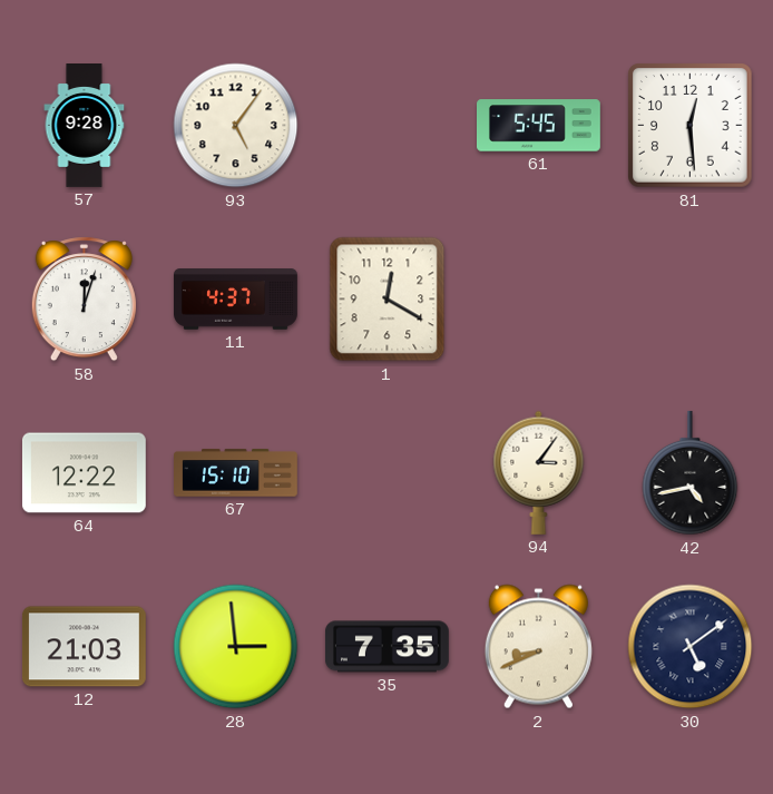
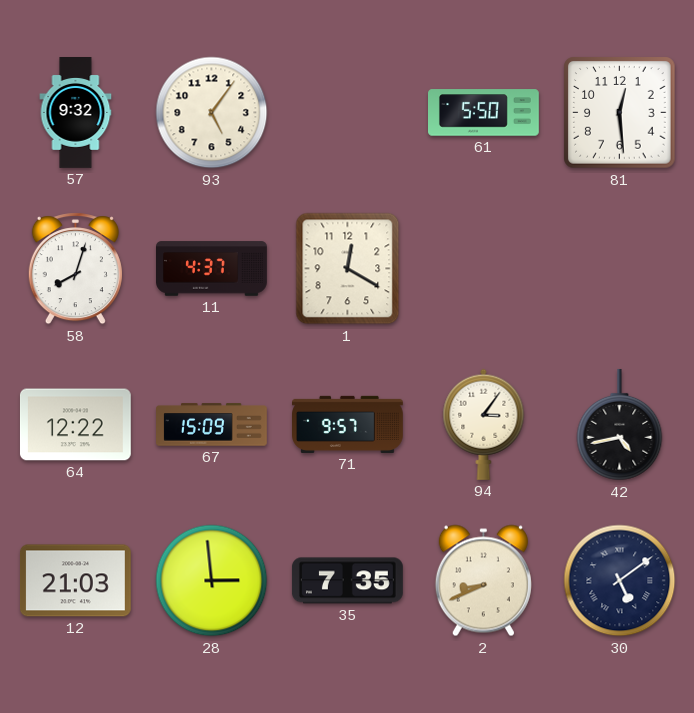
57: 9:28 -> 9:32
61: 5:45 -> 5:50
58: 12:03 -> 8:03
67: 15:10 -> 15:09
71: none -> 9:57
